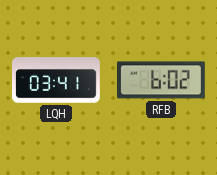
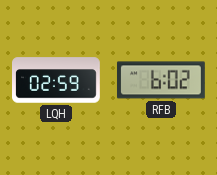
LQH: 03:41 -> 02:59
